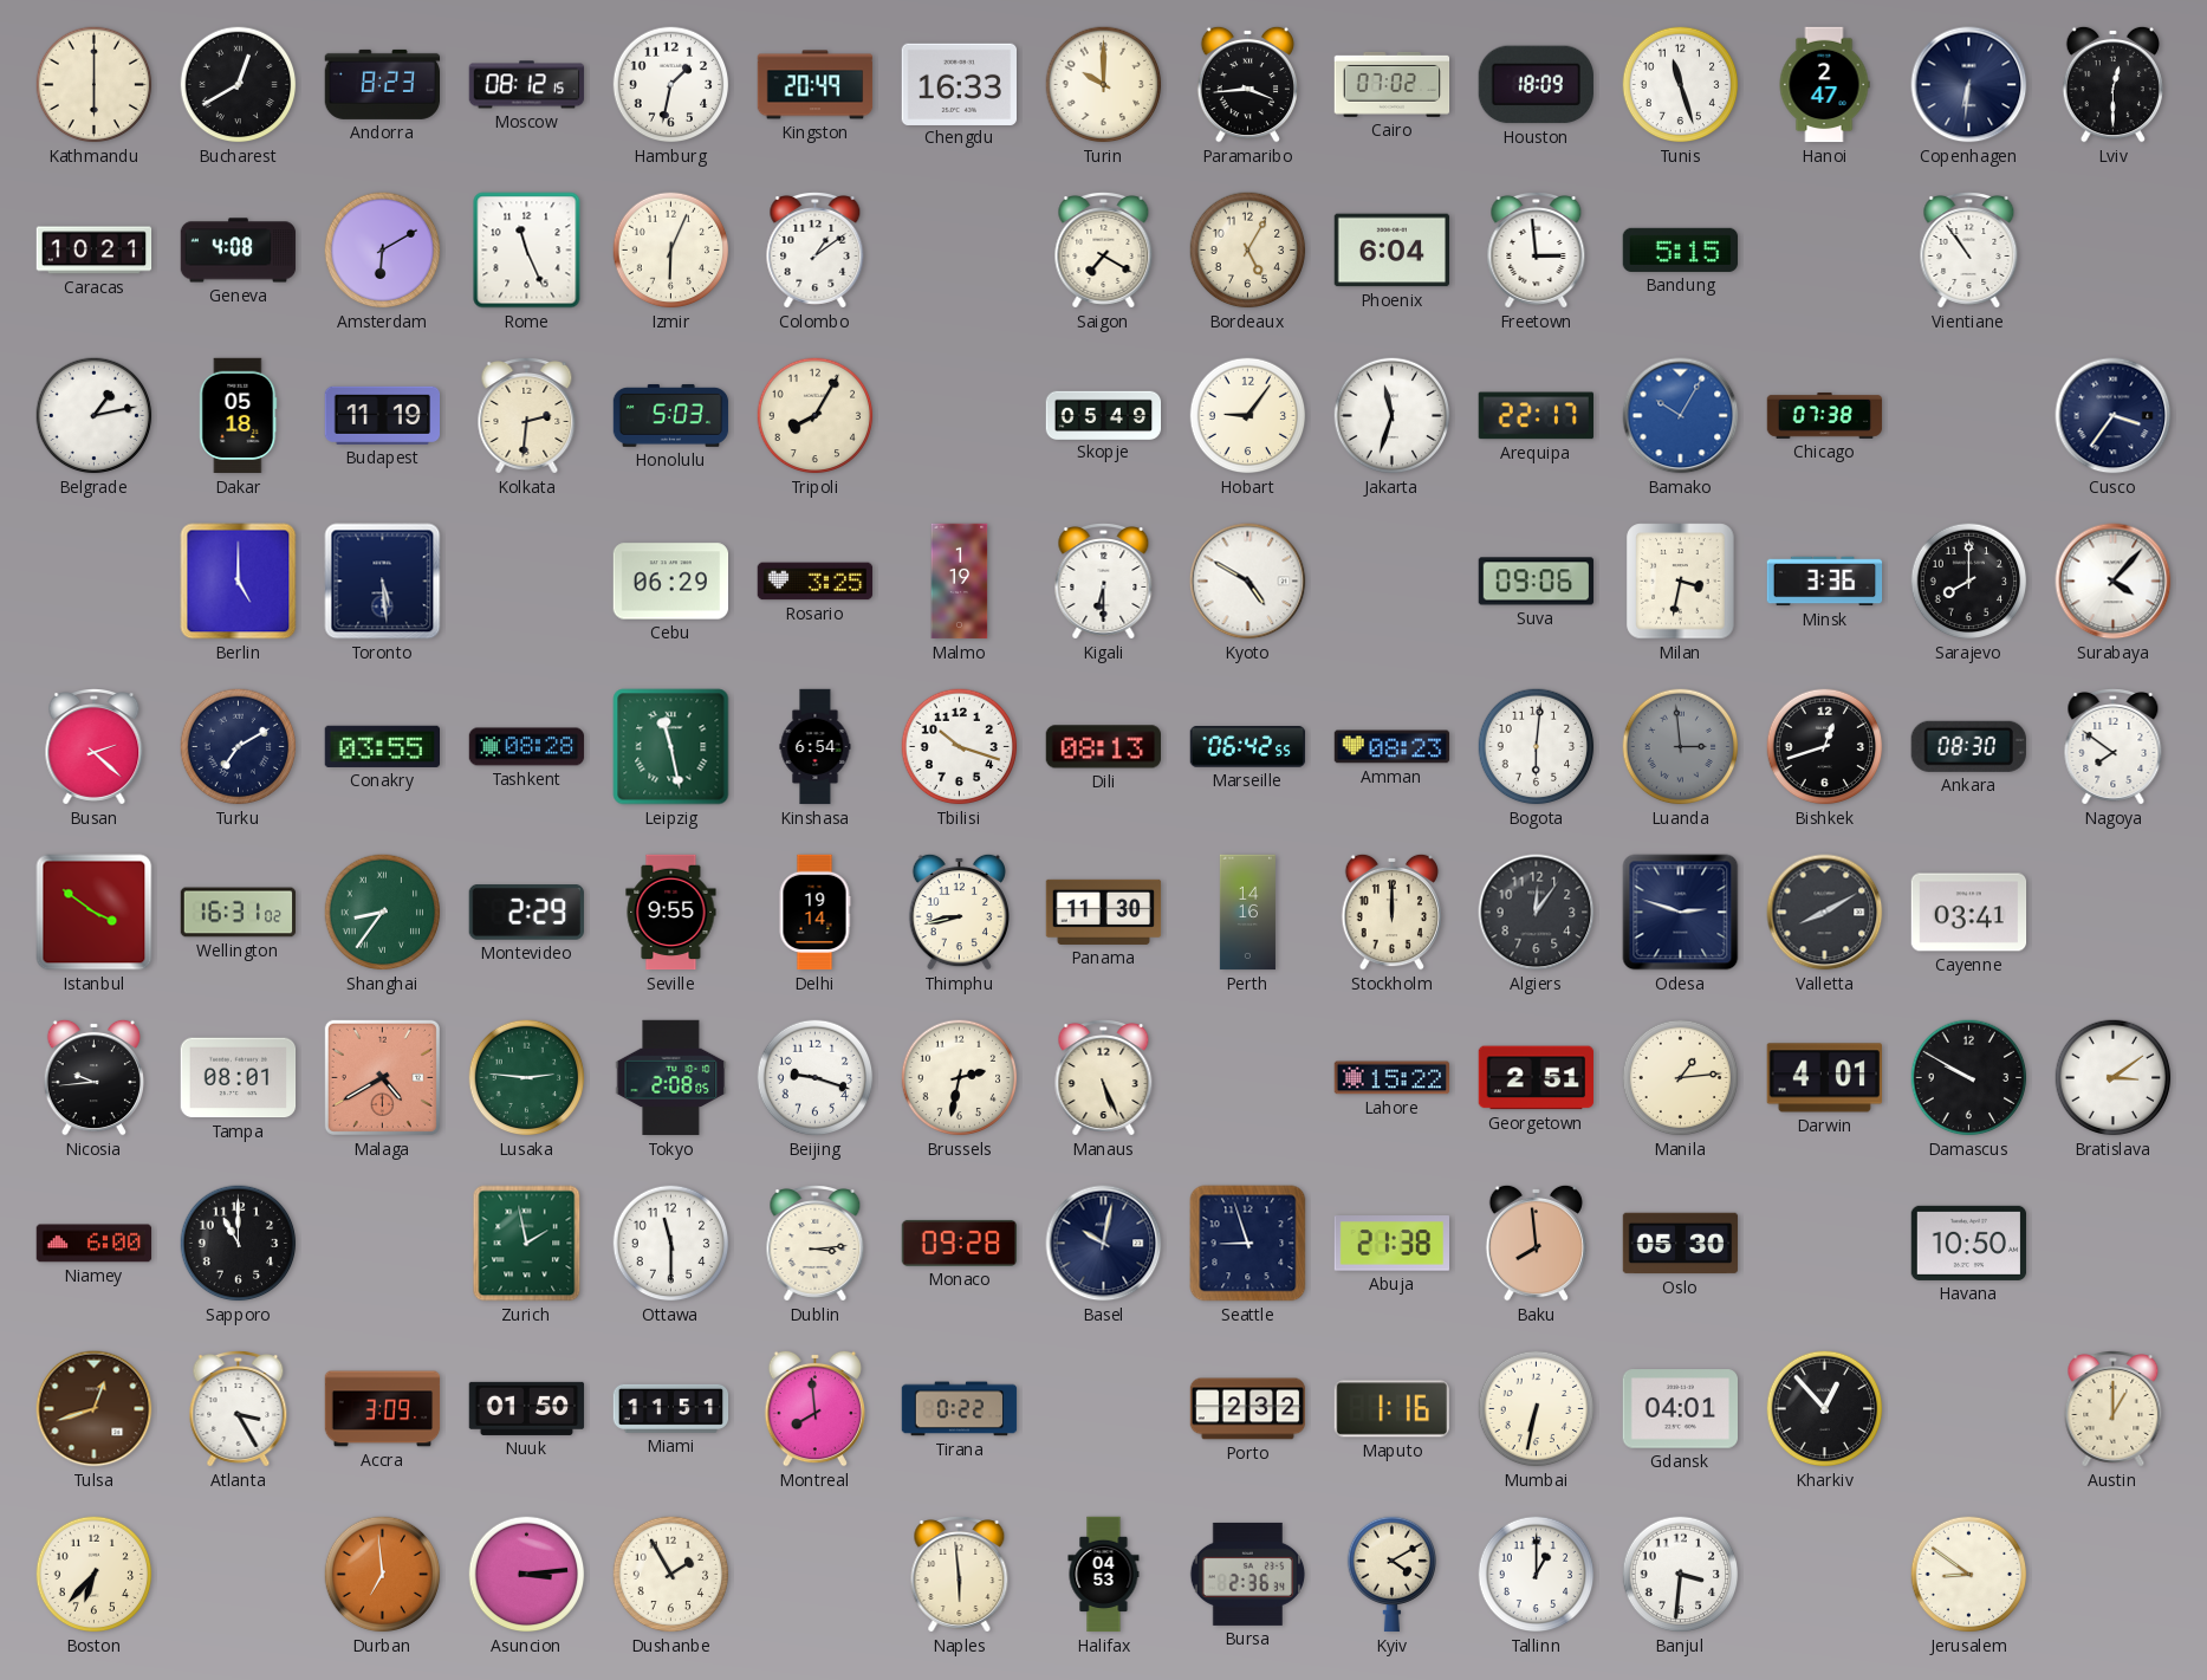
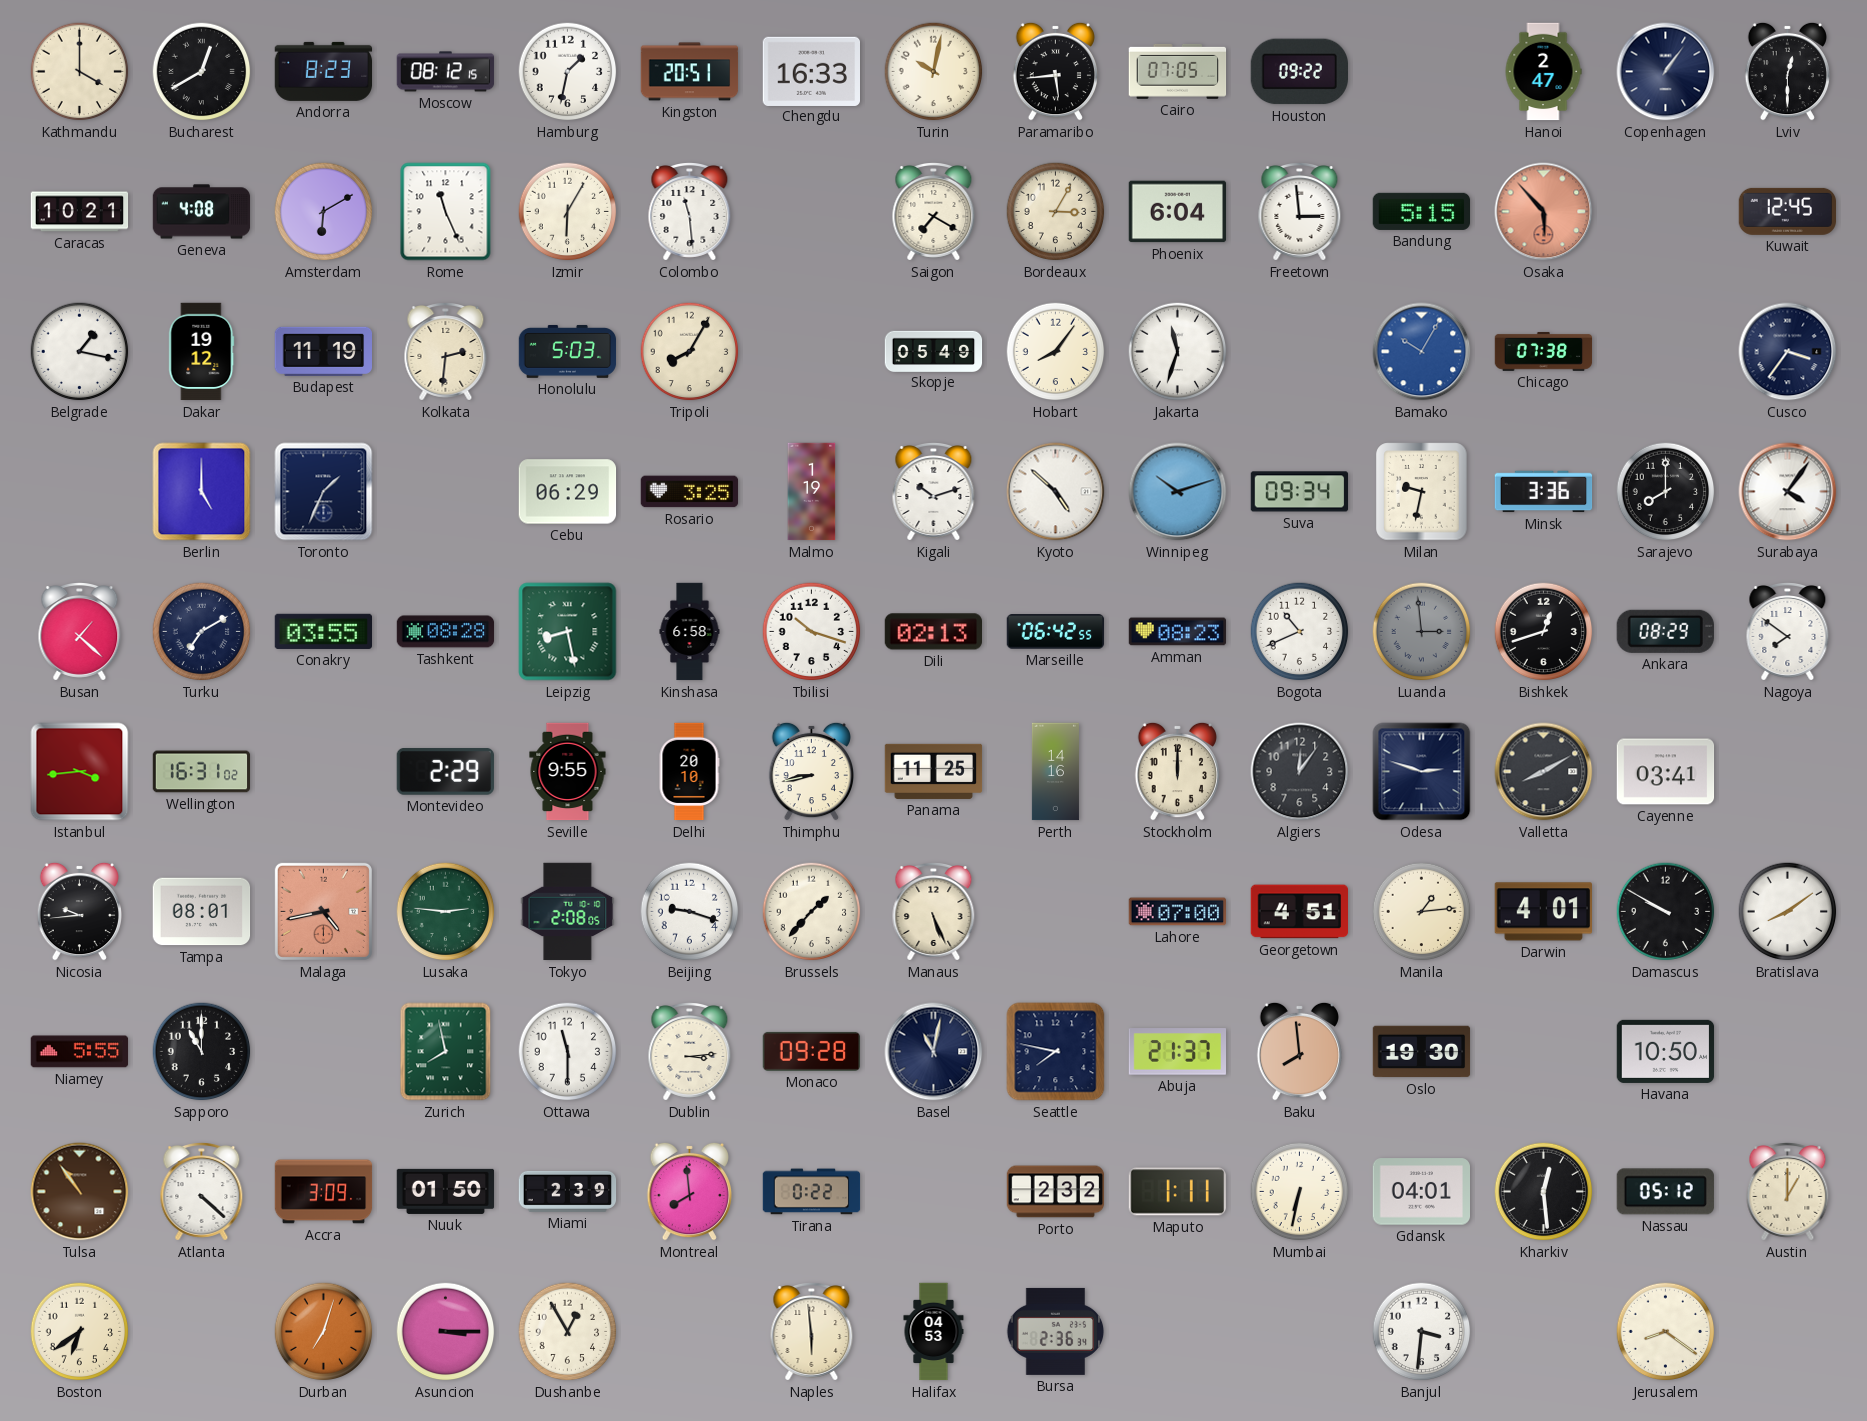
Kathmandu: 6:00 -> 4:00
Kingston: 20:49 -> 20:51
Turin: 10:00 -> 10:02
Paramaribo: 3:44 -> 5:44
Cairo: 07:02 -> 07:05
Houston: 18:09 -> 09:22
Tunis: 11:27 -> none
Copenhagen: 6:31 -> 1:06
Izmir: 6:04 -> 6:05
Colombo: 1:09 -> 11:29
Bordeaux: 5:05 -> 3:05
Osaka: none -> 5:53
Vientiane: 10:54 -> none
Kuwait: none -> 12:45
Belgrade: 1:13 -> 1:17
Dakar: 05:18 -> 19:12
Hobart: 9:06 -> 8:06
Arequipa: 22:17 -> none
Toronto: 5:29 -> 1:34
Kigali: 6:30 -> 10:12
Kyoto: 4:50 -> 4:52
Winnipeg: none -> 10:12
Suva: 09:06 -> 09:34
Milan: 3:32 -> 9:32
Surabaya: 4:07 -> 4:06
Busan: 2:22 -> 1:22
Leipzig: 11:28 -> 8:28
Kinshasa: 6:54 -> 6:58
Dili: 08:13 -> 02:13
Bogota: 6:01 -> 10:41
Ankara: 08:30 -> 08:29
Istanbul: 3:51 -> 3:44
Shanghai: 8:36 -> none
Delhi: 19:14 -> 20:10
Panama: 11:30 -> 11:25
Malaga: 4:40 -> 4:43
Brussels: 2:32 -> 1:37
Lahore: 15:22 -> 07:00
Georgetown: 2:51 -> 4:51
Bratislava: 3:09 -> 8:09
Niamey: 6:00 -> 5:55
Zurich: 1:58 -> 7:58
Basel: 10:02 -> 11:02
Seattle: 8:57 -> 7:47
Abuja: 21:38 -> 21:37
Oslo: 05:30 -> 19:30
Tulsa: 12:42 -> 10:54
Atlanta: 3:25 -> 4:22
Miami: 11:51 -> 2:39
Maputo: 1:16 -> 1:11
Kharkiv: 12:53 -> 12:29
Nassau: none -> 05:12
Boston: 6:37 -> 6:39
Durban: 6:59 -> 7:03
Asuncion: 3:14 -> 3:15
Dushanbe: 1:55 -> 12:55
Kyiv: 4:10 -> none
Tallinn: 1:00 -> none
Jerusalem: 8:51 -> 8:21
